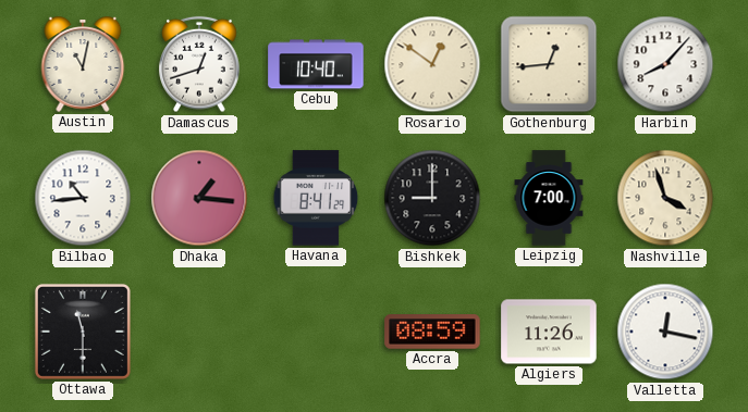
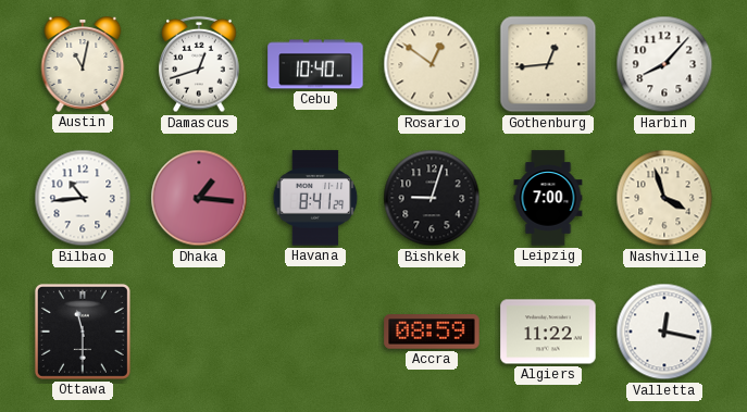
Bishkek: 9:00 -> 9:03
Algiers: 11:26 -> 11:22
